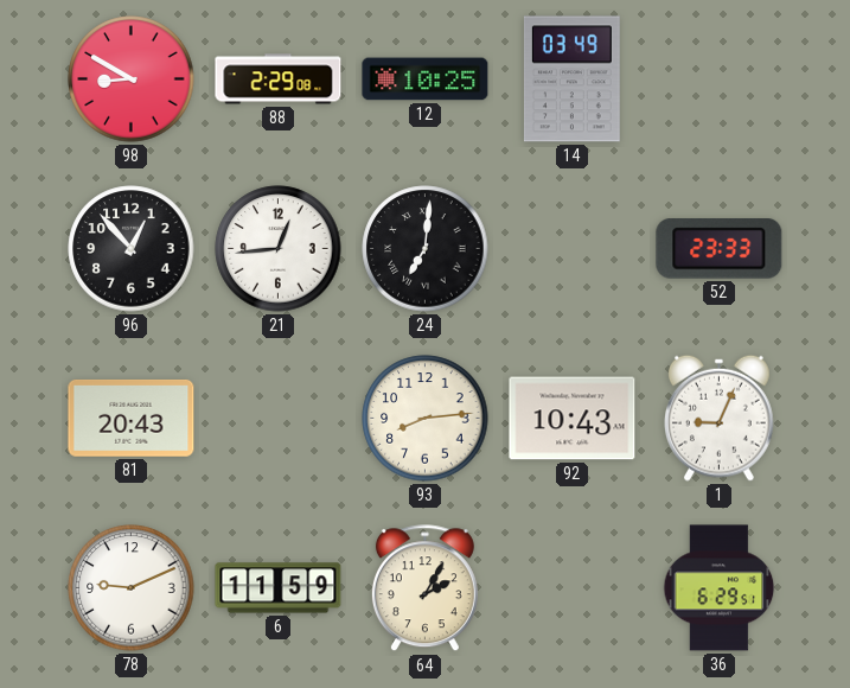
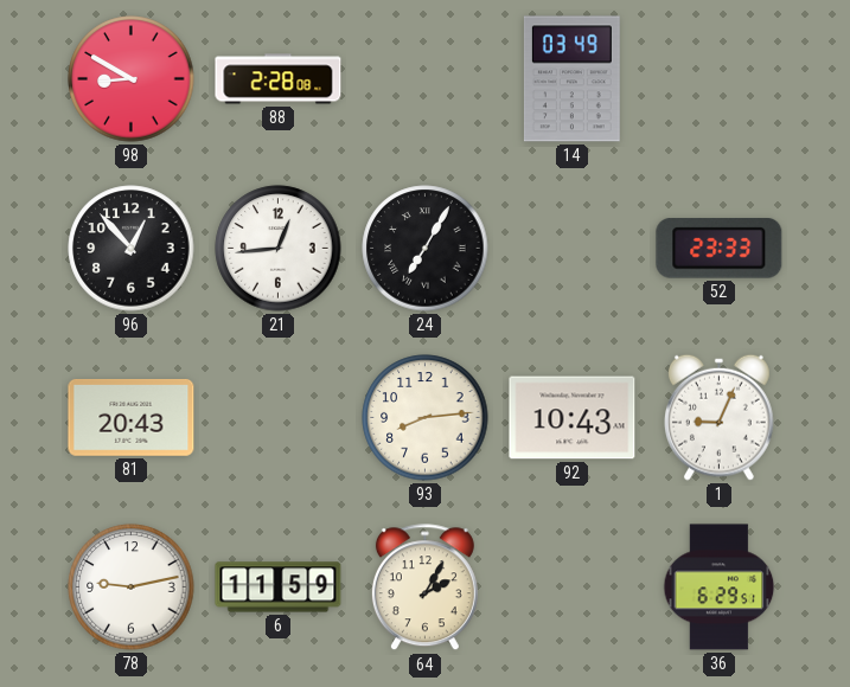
88: 2:29 -> 2:28
12: 10:25 -> none
24: 7:01 -> 7:05
78: 9:11 -> 9:13
